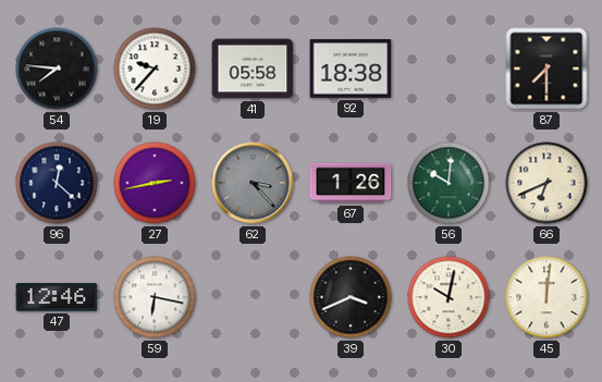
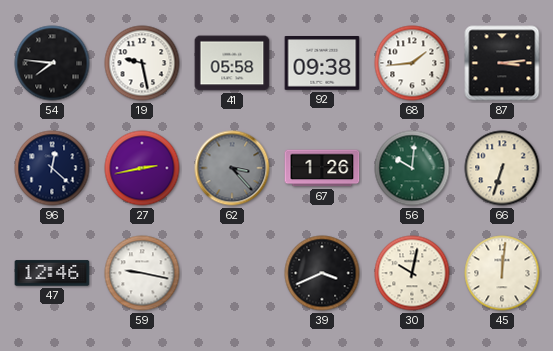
19: 9:37 -> 9:28
92: 18:38 -> 09:38
68: none -> 1:44
87: 7:30 -> 3:14
66: 6:41 -> 6:33
59: 6:17 -> 9:17
